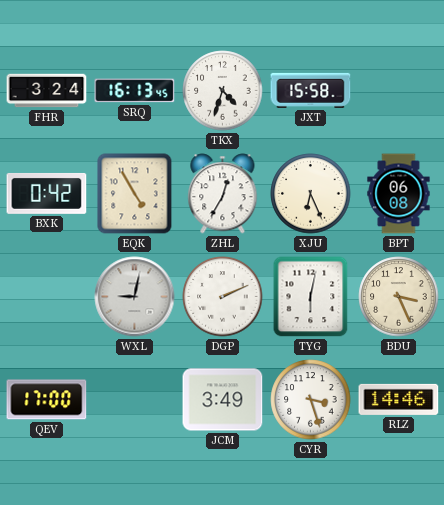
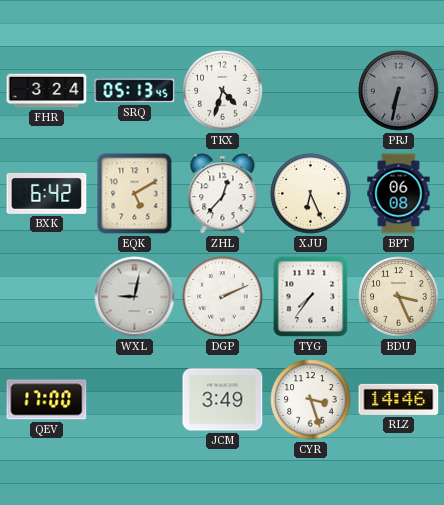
SRQ: 16:13 -> 05:13
JXT: 15:58 -> none
PRJ: none -> 6:32
BXK: 0:42 -> 6:42
EQK: 4:55 -> 5:10
ZHL: 12:35 -> 12:37
TYG: 6:02 -> 7:36
